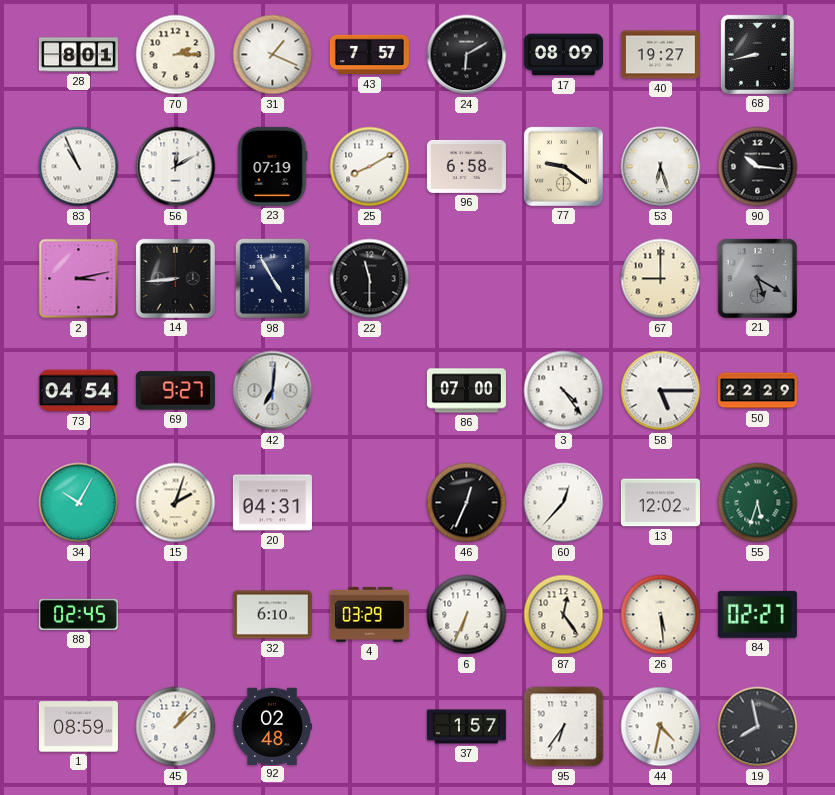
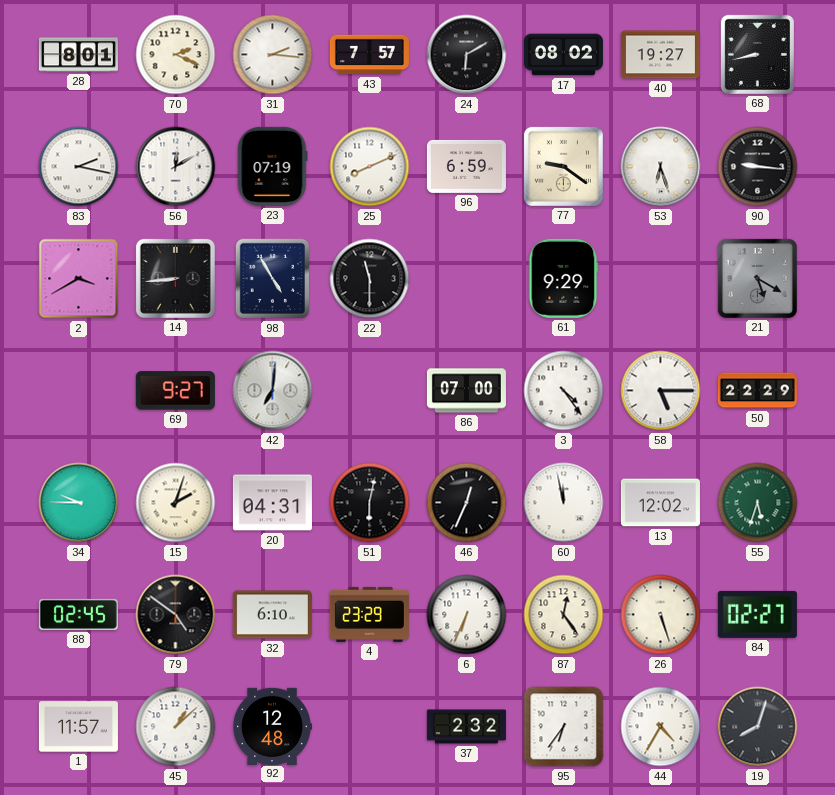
70: 2:15 -> 2:19
31: 1:19 -> 2:16
17: 08:09 -> 08:02
83: 10:56 -> 2:17
25: 8:10 -> 8:11
96: 6:58 -> 6:59
90: 10:16 -> 9:16
2: 3:13 -> 3:40
61: none -> 9:29
67: 9:00 -> none
73: 04:54 -> none
34: 10:05 -> 9:45
51: none -> 6:02
60: 12:37 -> 11:58
79: none -> 4:51
4: 03:29 -> 23:29
26: 5:29 -> 5:27
1: 08:59 -> 11:57
92: 02:48 -> 12:48
37: 1:57 -> 2:32
44: 4:32 -> 4:35
19: 7:58 -> 8:03
